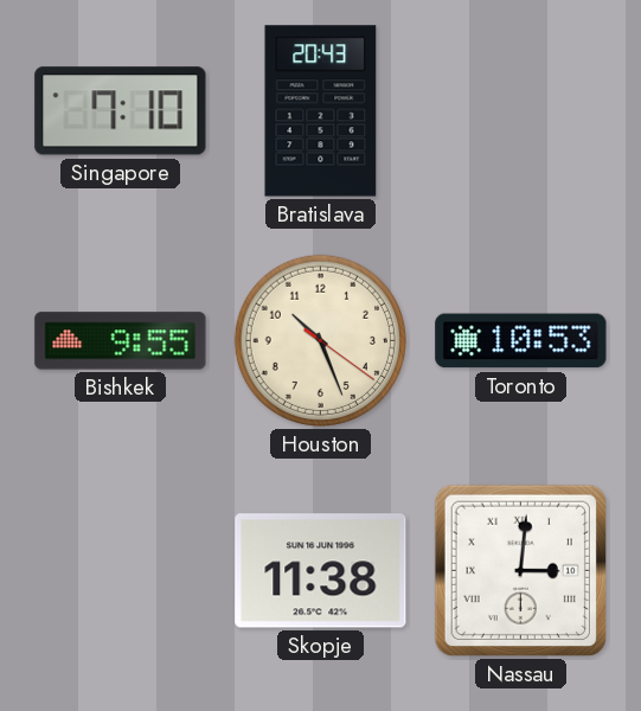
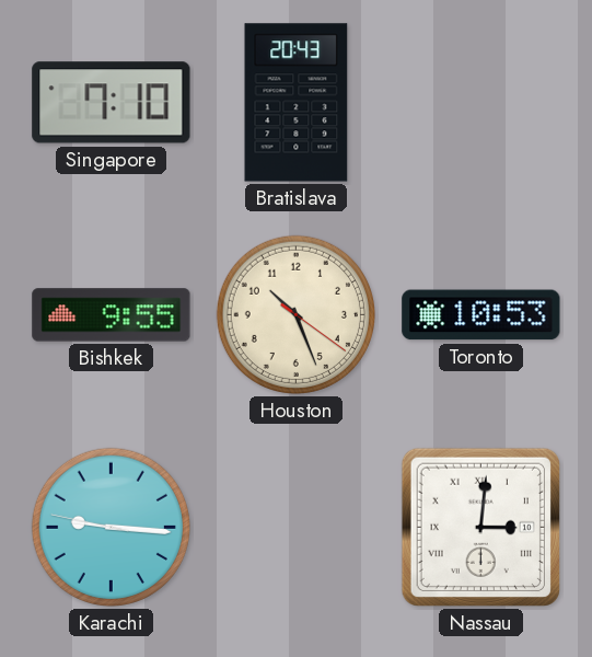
Karachi: none -> 9:15
Skopje: 11:38 -> none
